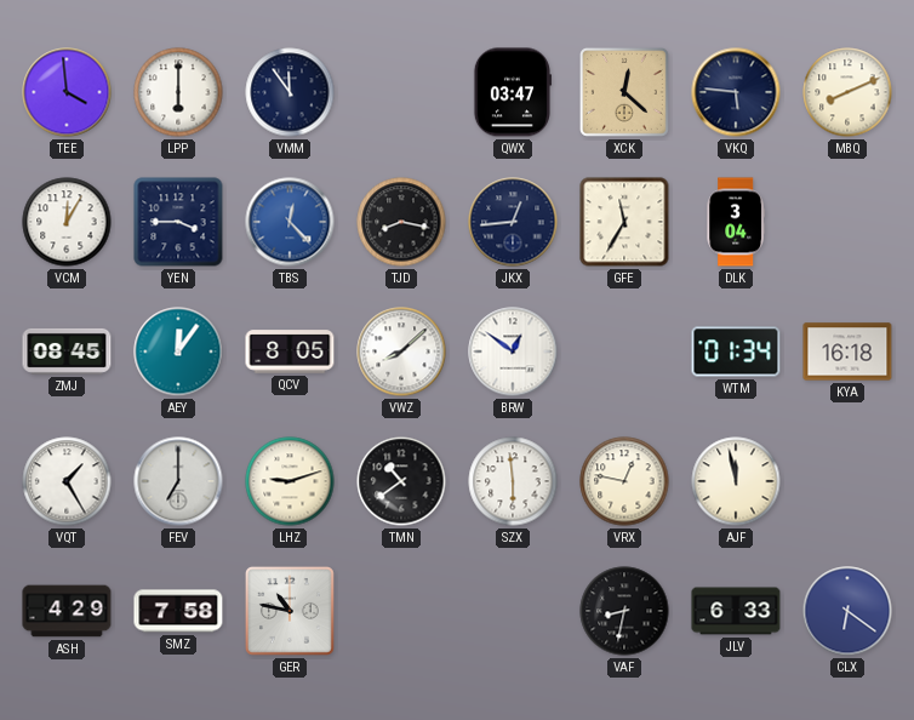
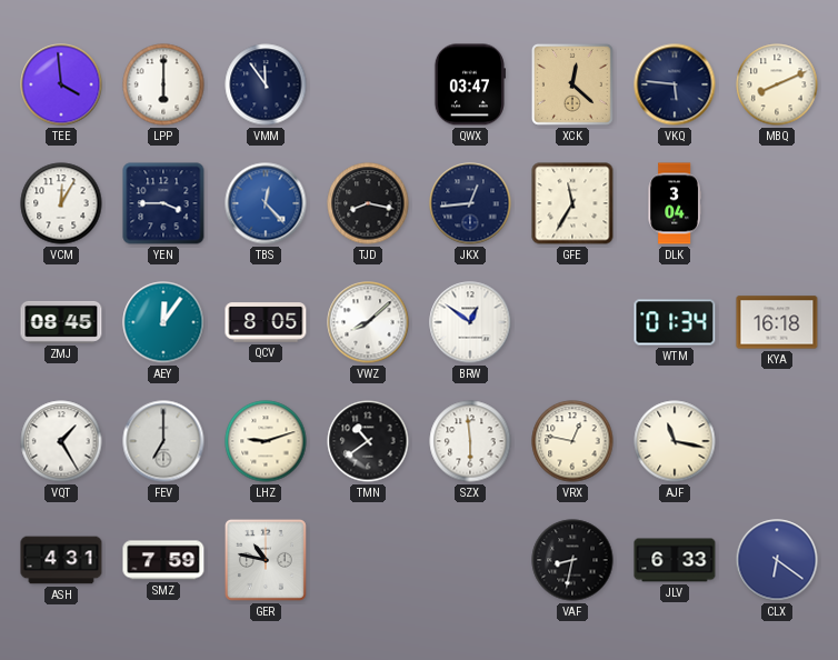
AJF: 11:58 -> 11:17
ASH: 4:29 -> 4:31
SMZ: 7:58 -> 7:59
